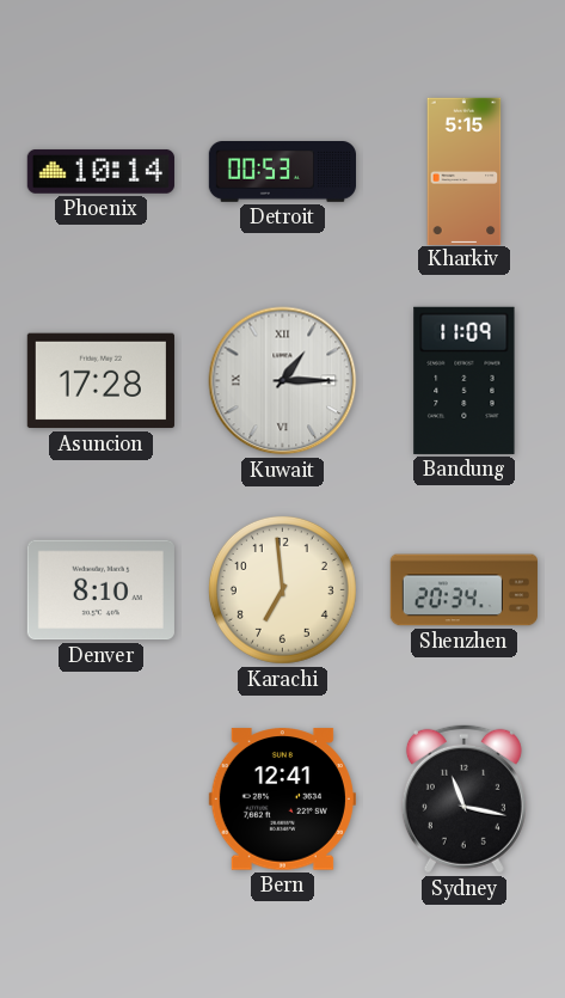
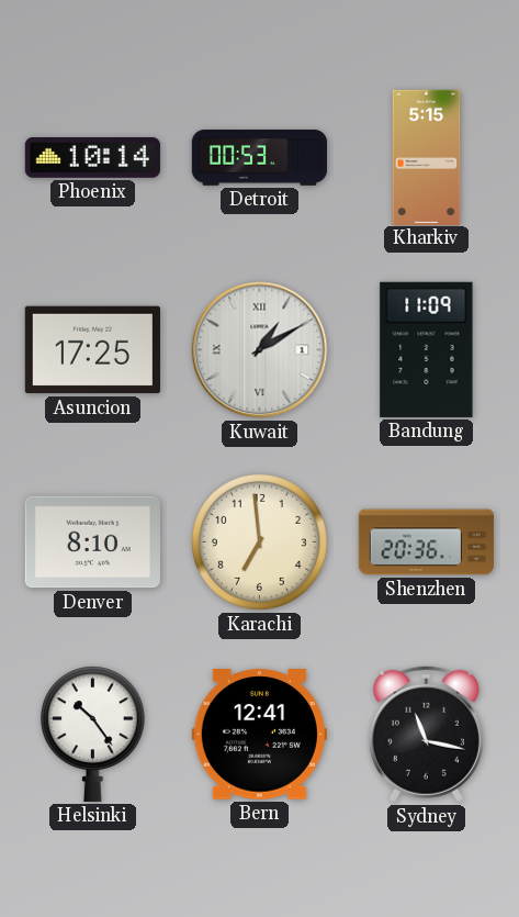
Asuncion: 17:28 -> 17:25
Kuwait: 1:15 -> 1:10
Shenzhen: 20:34 -> 20:36
Helsinki: none -> 10:24
